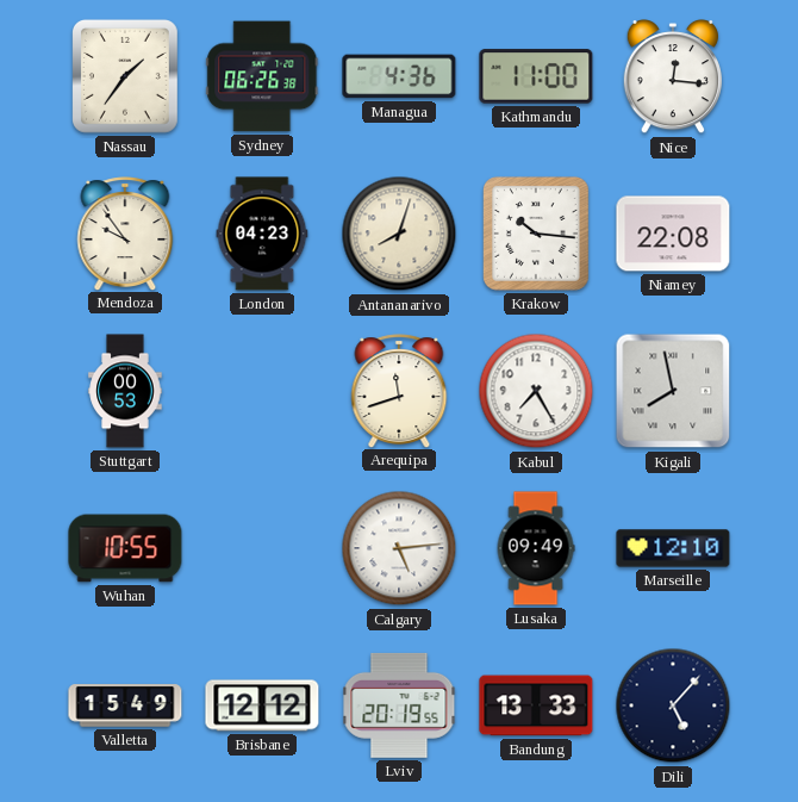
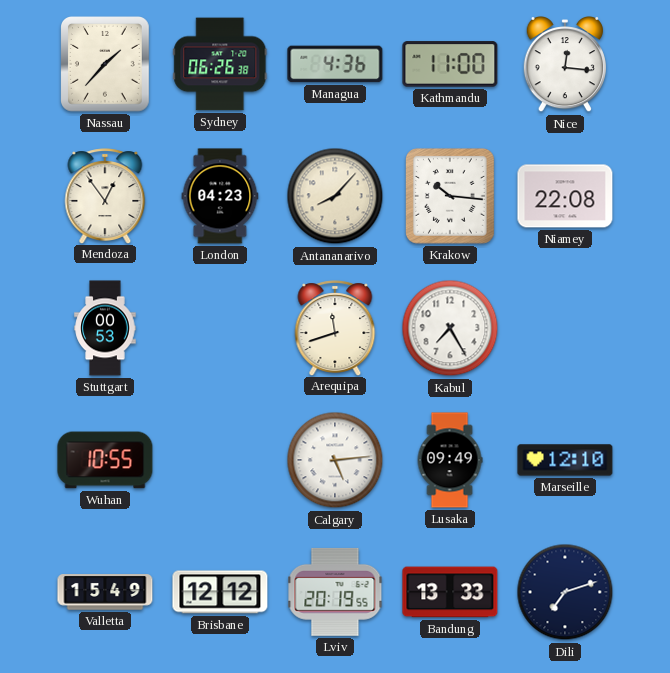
Nassau: 1:36 -> 1:37
Mendoza: 9:54 -> 12:54
Antananarivo: 8:03 -> 8:07
Kigali: 7:58 -> none
Dili: 5:07 -> 7:12
